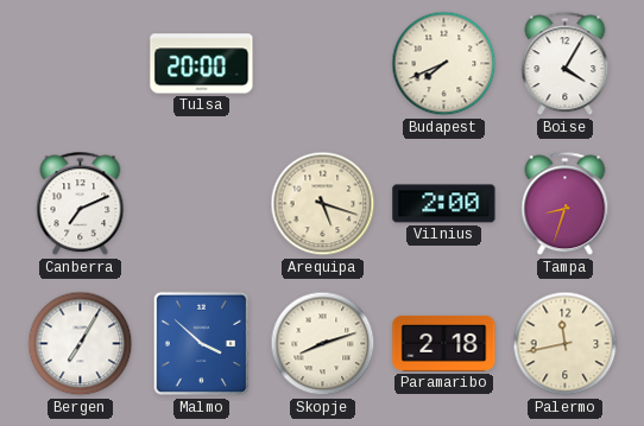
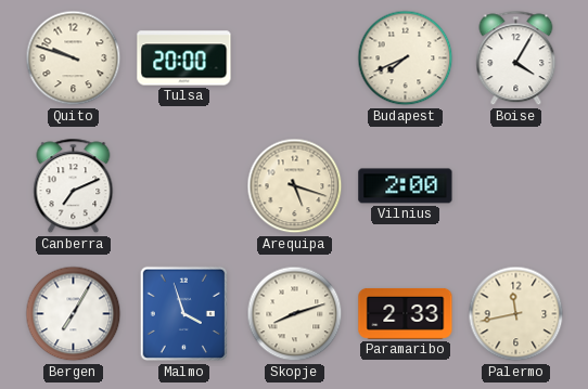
Quito: none -> 9:48
Tampa: 8:33 -> none
Malmo: 3:52 -> 3:57
Paramaribo: 2:18 -> 2:33
